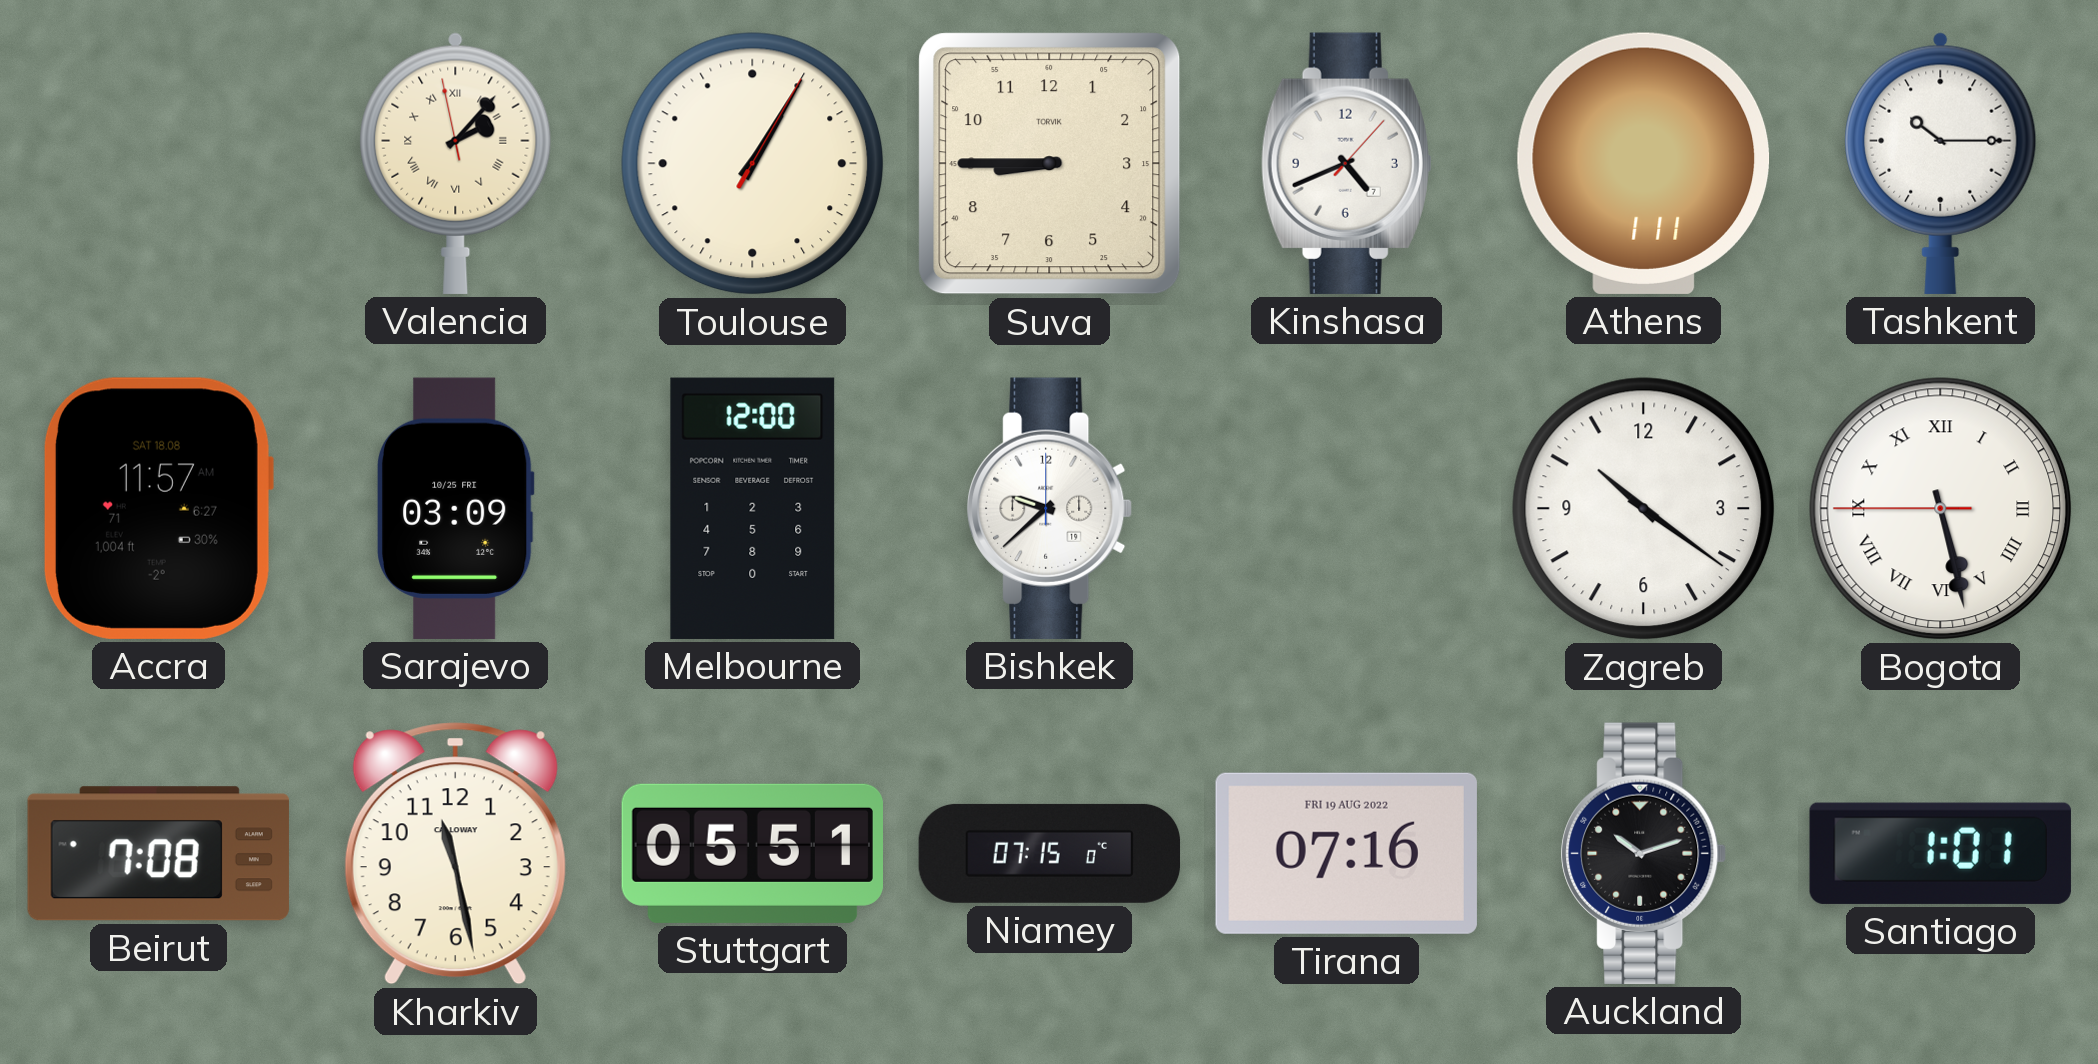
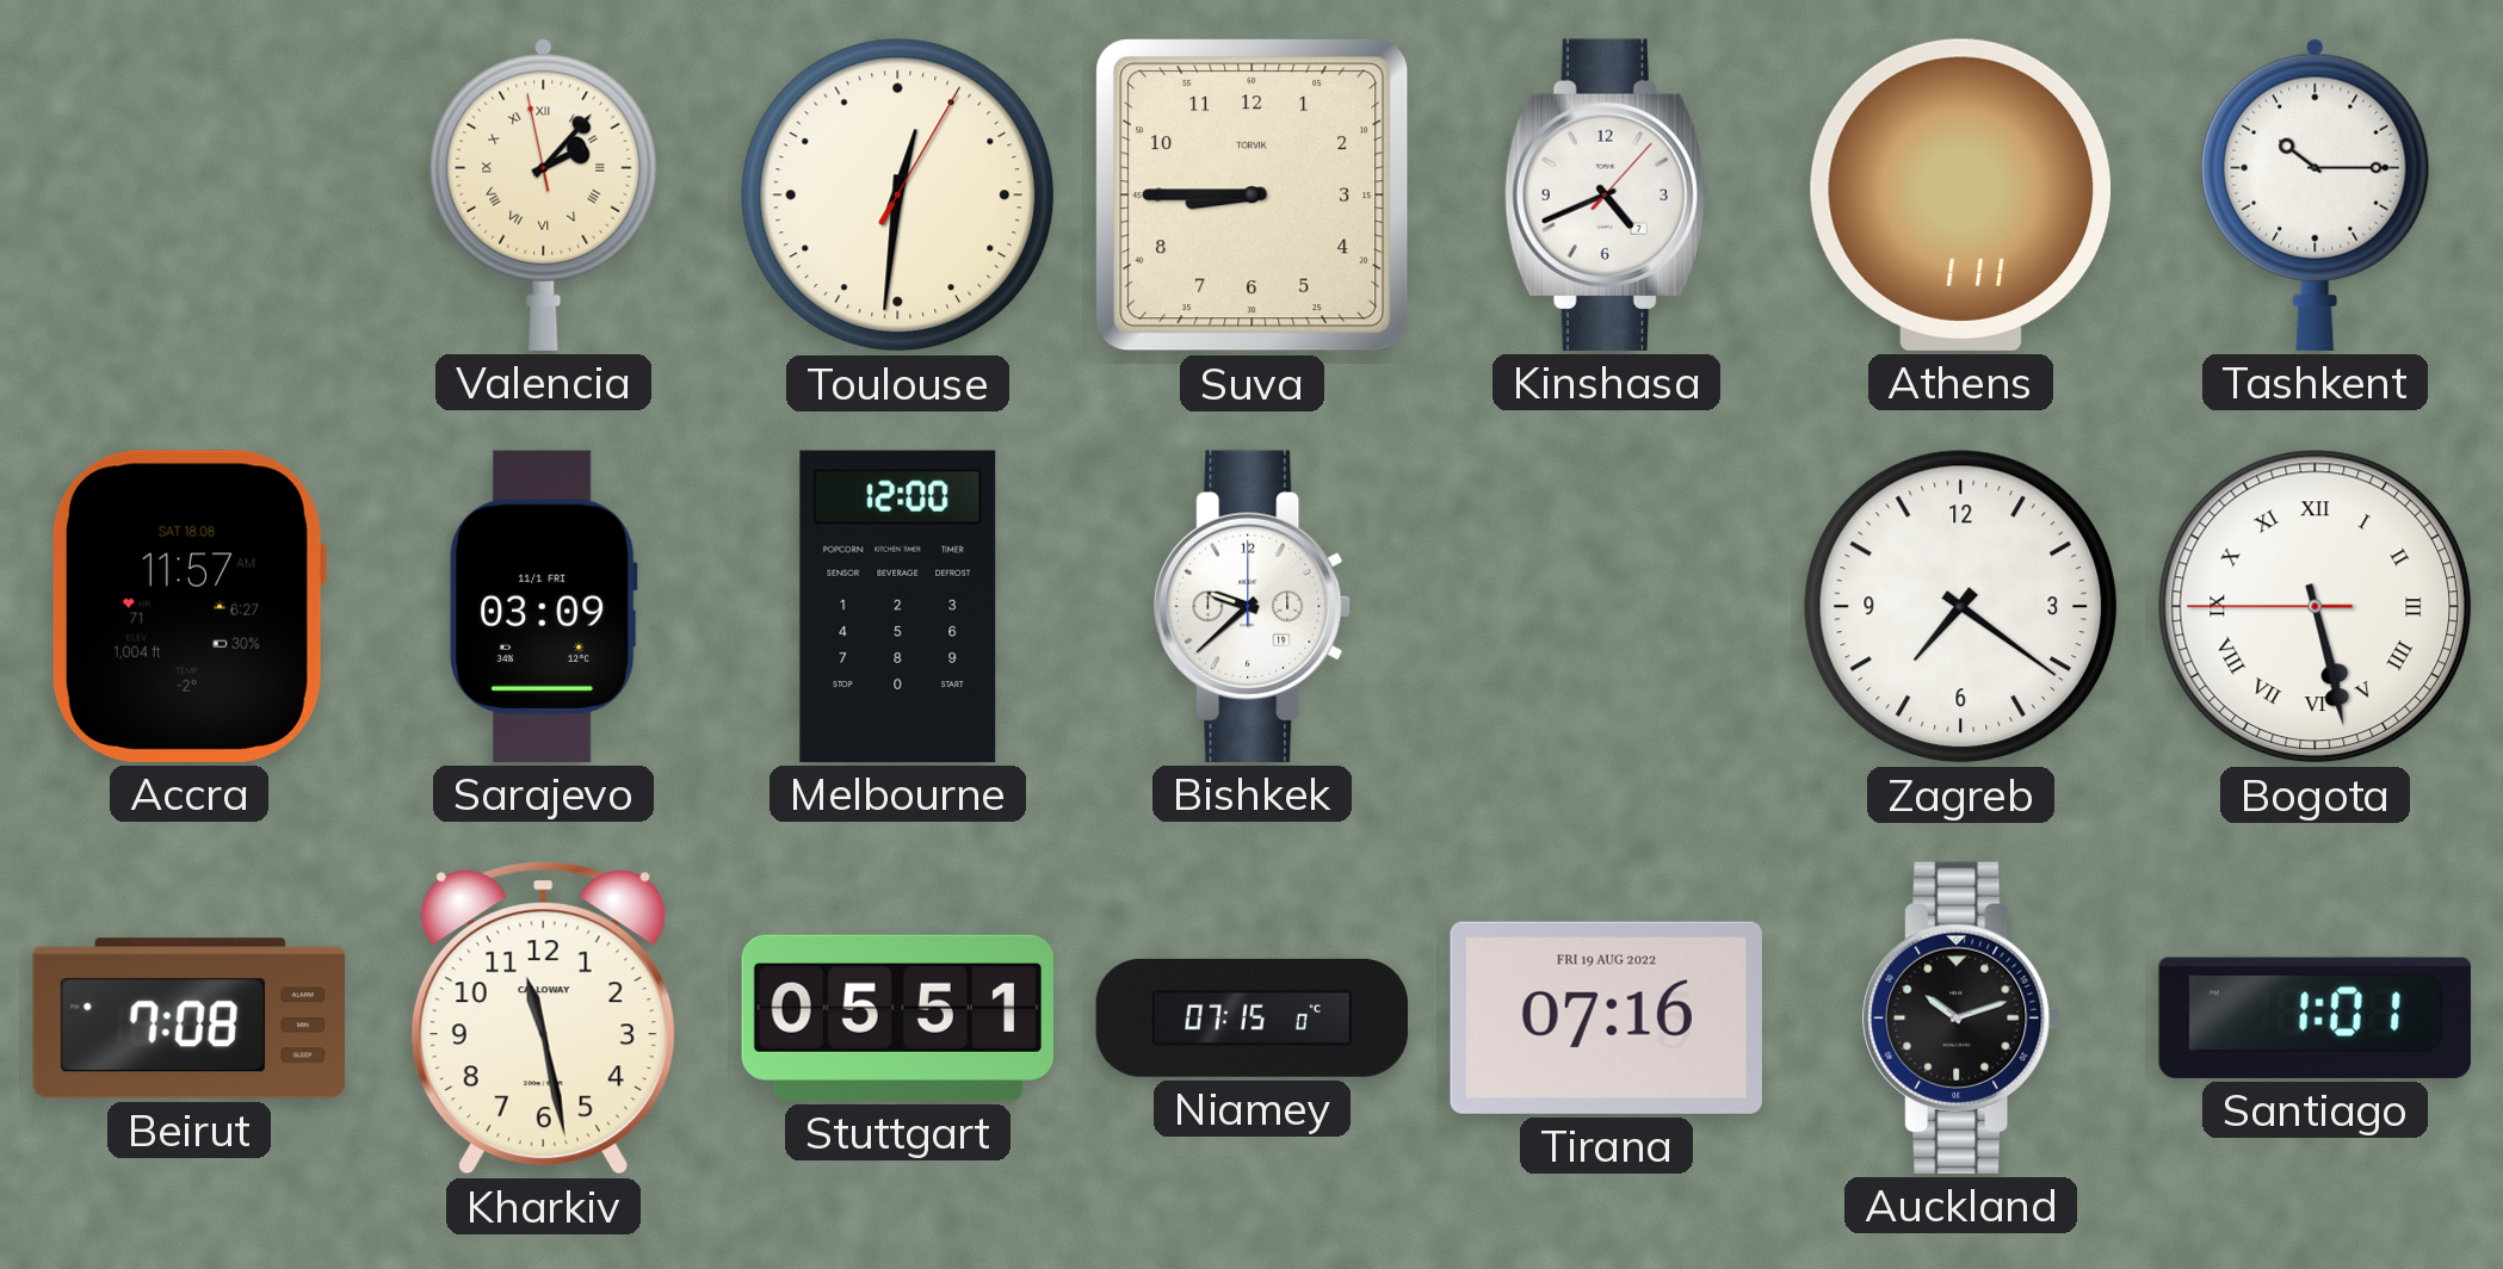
Toulouse: 1:05 -> 12:31
Sarajevo date: 10/25 FRI -> 11/1 FRI
Zagreb: 10:21 -> 7:21
